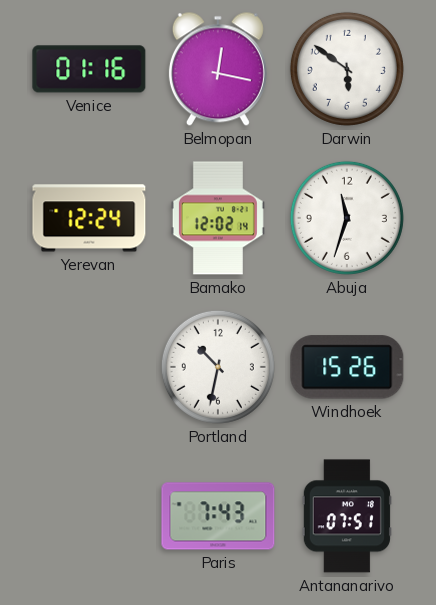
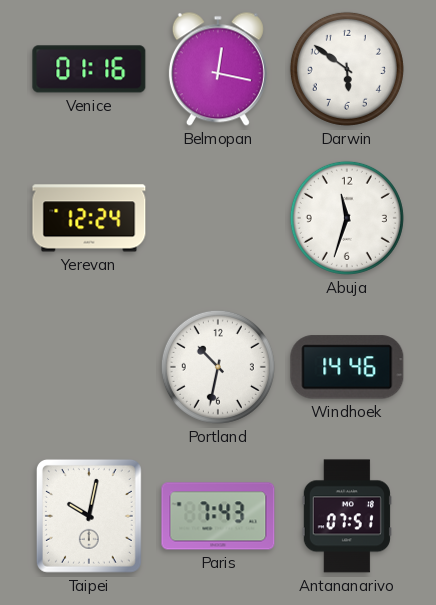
Bamako: 12:02 -> none
Windhoek: 15:26 -> 14:46
Taipei: none -> 10:02
